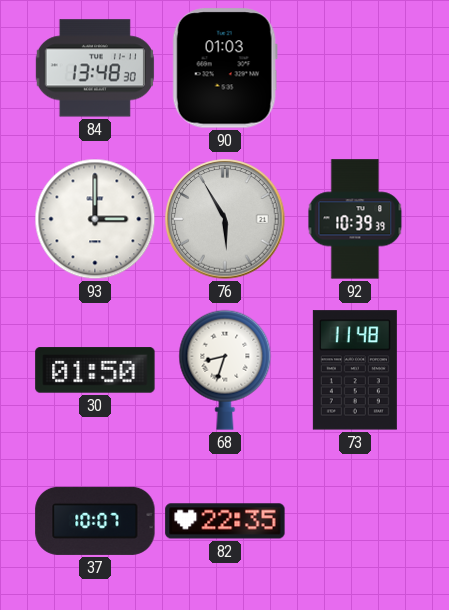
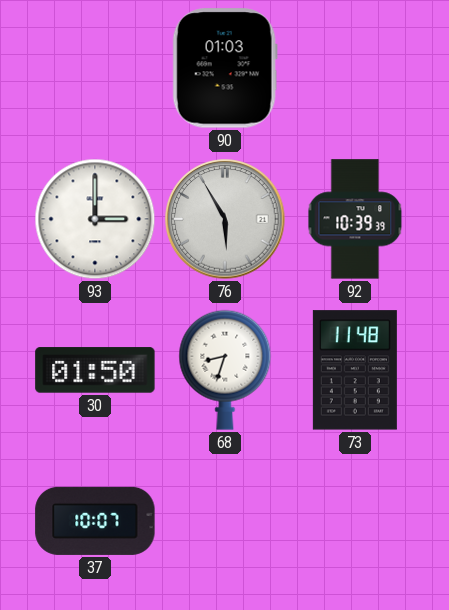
84: 13:48 -> none
82: 22:35 -> none
